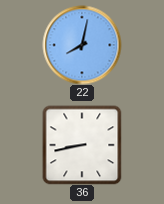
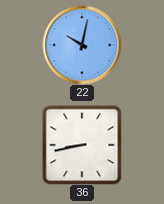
22: 8:02 -> 10:02
